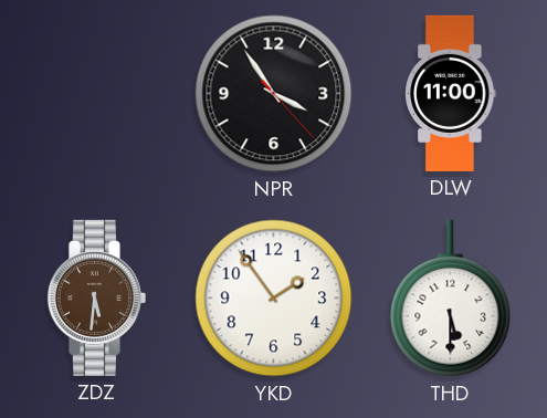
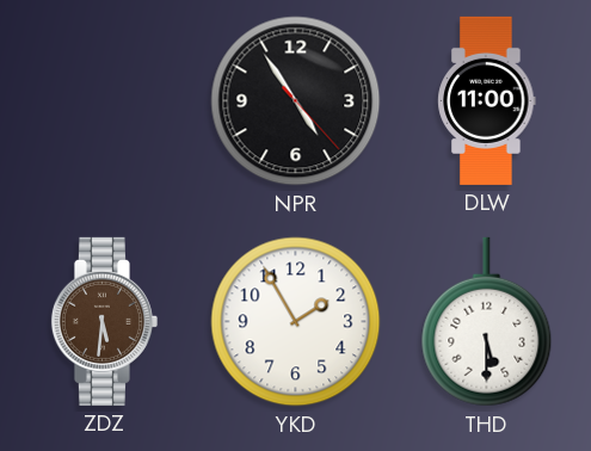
NPR: 3:54 -> 4:54
YKD: 1:54 -> 1:55
